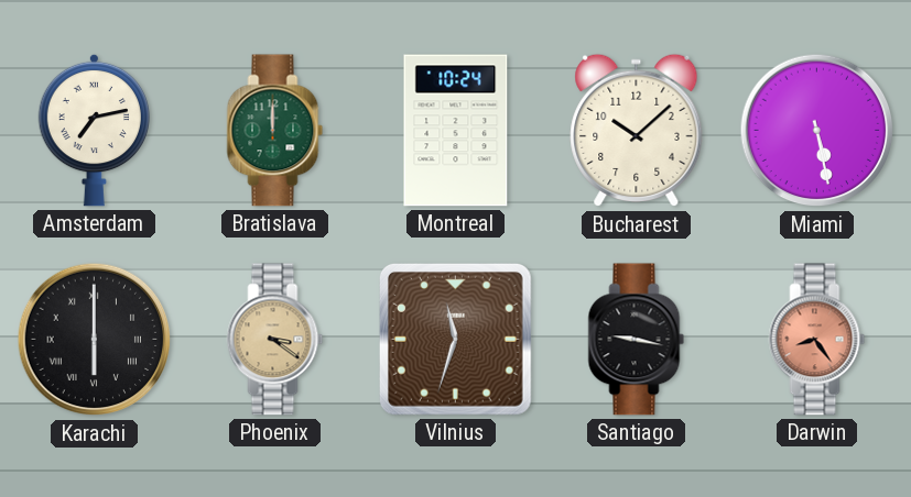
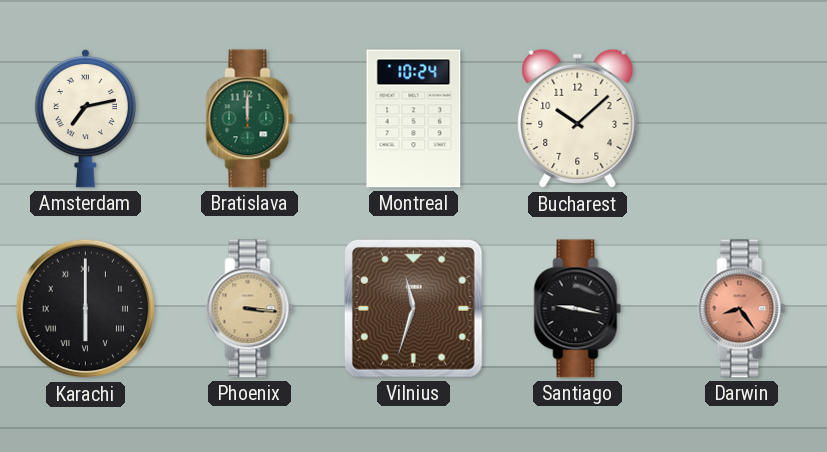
Miami: 5:28 -> none
Phoenix: 3:21 -> 3:16
